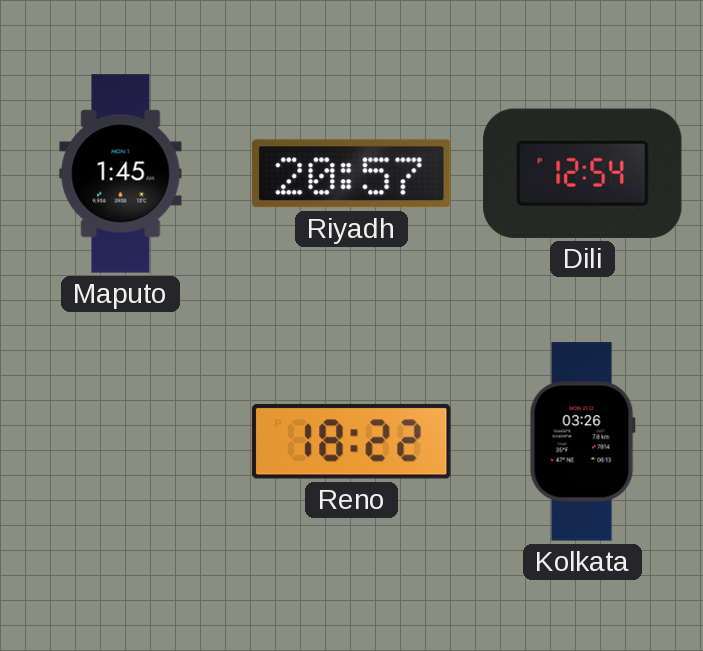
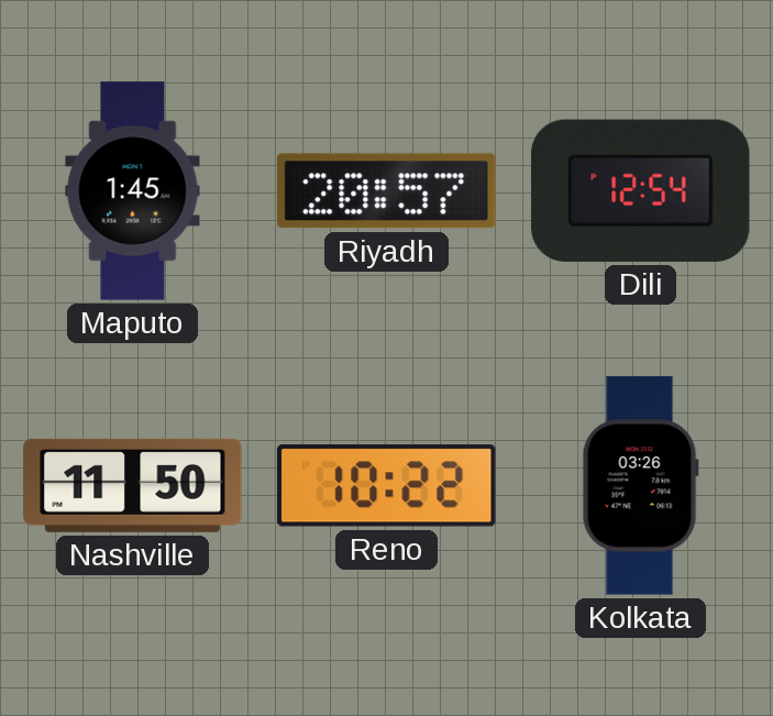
Nashville: none -> 11:50
Reno: 18:22 -> 10:22
